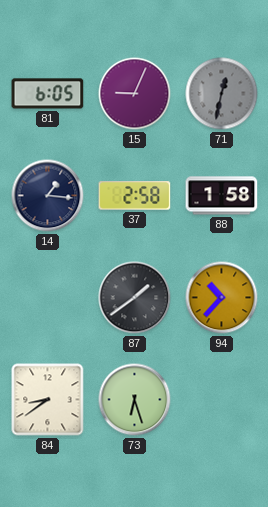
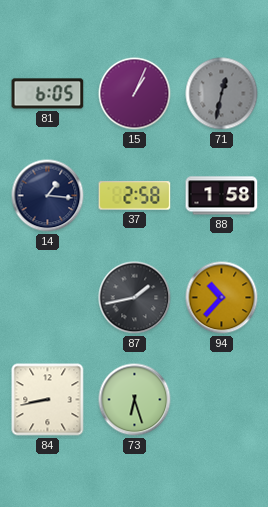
15: 9:04 -> 1:04
87: 1:39 -> 1:43
84: 8:39 -> 8:43
